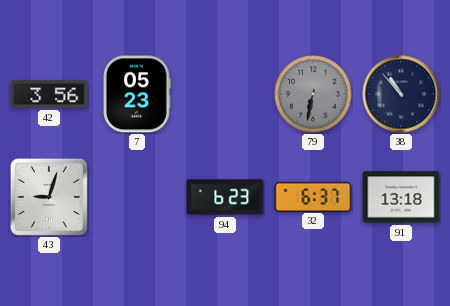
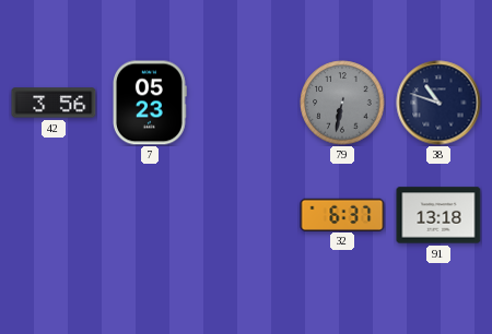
38: 10:53 -> 10:48
43: 9:03 -> none
94: 6:23 -> none
